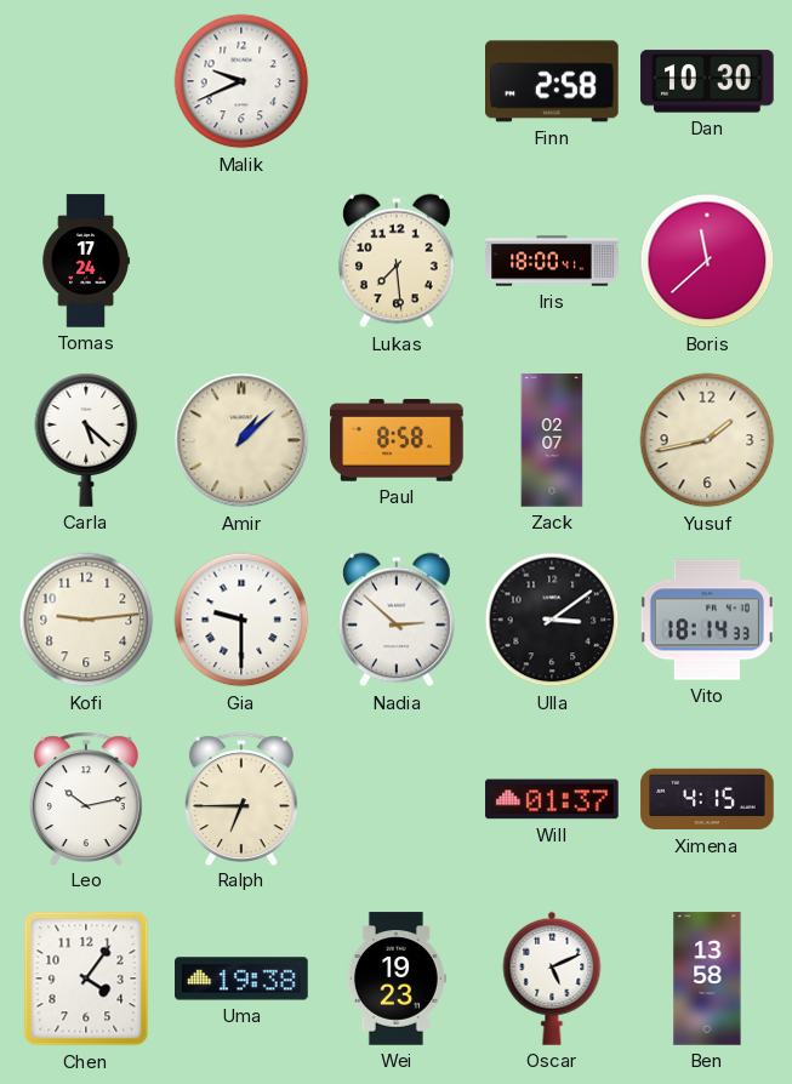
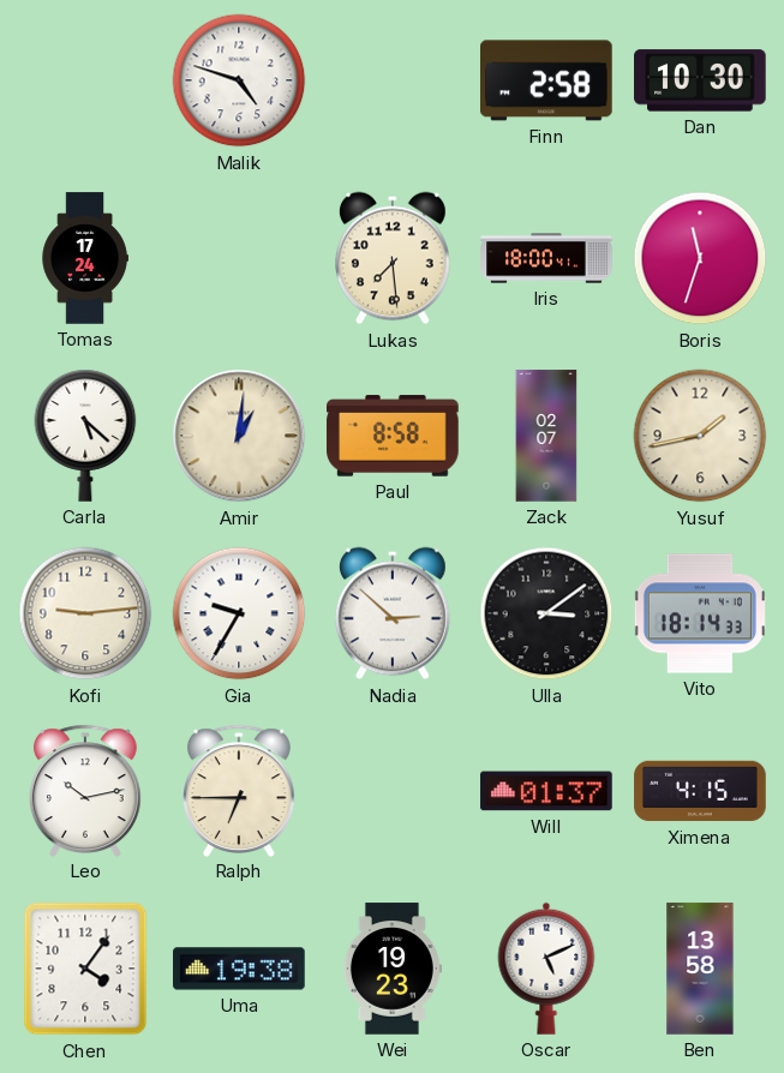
Malik: 9:41 -> 4:48
Boris: 11:38 -> 11:33
Amir: 1:08 -> 1:01
Gia: 9:30 -> 9:35
